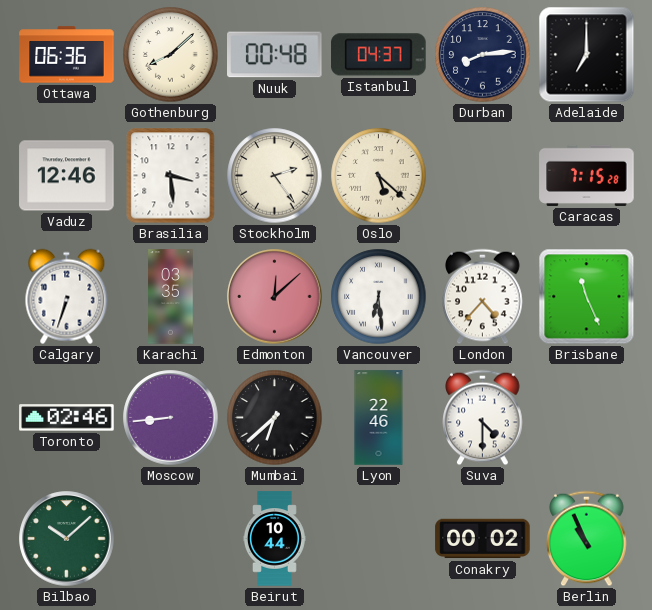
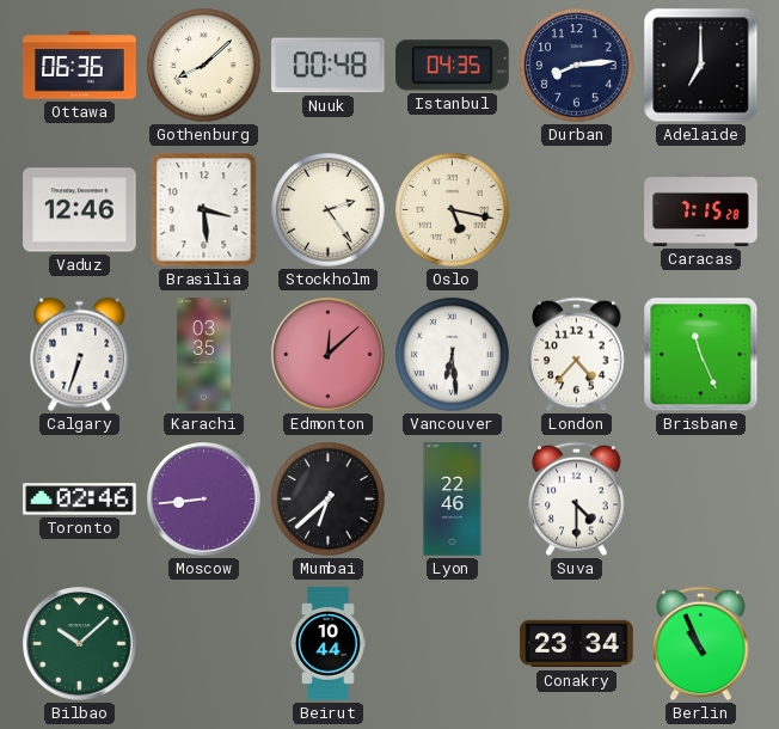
Istanbul: 04:37 -> 04:35
Oslo: 5:22 -> 5:17
Conakry: 00:02 -> 23:34
